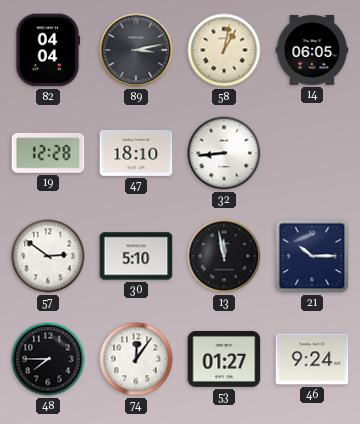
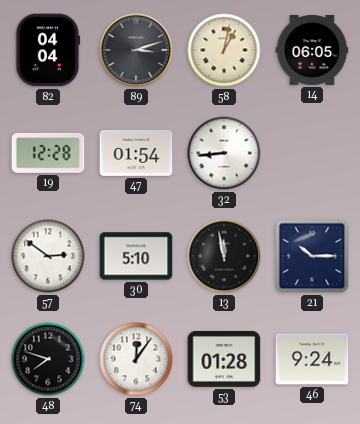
89: 3:13 -> 3:12
47: 18:10 -> 01:54
48: 7:45 -> 7:48
53: 01:27 -> 01:28
